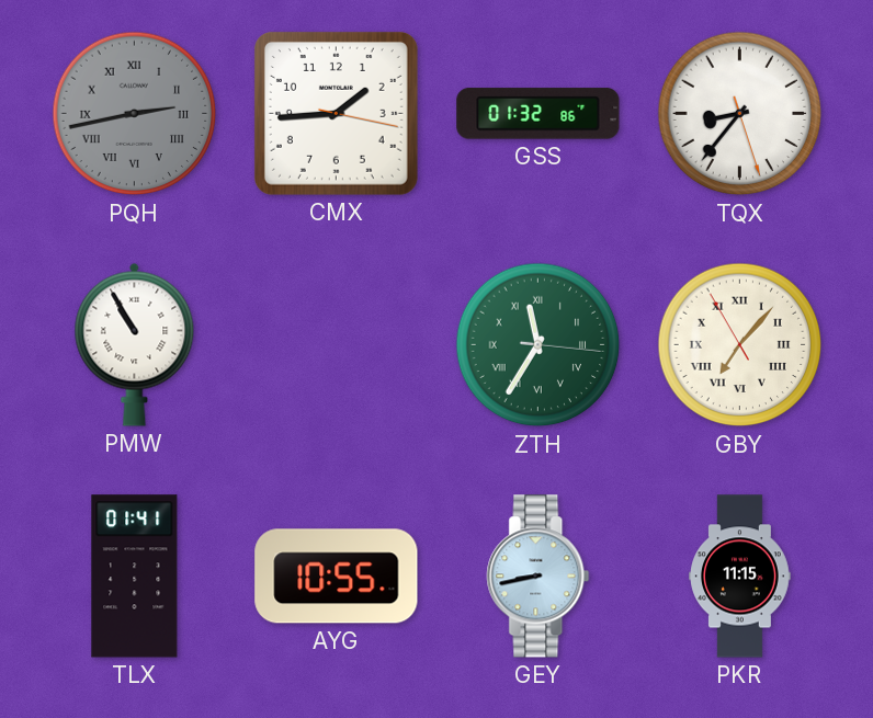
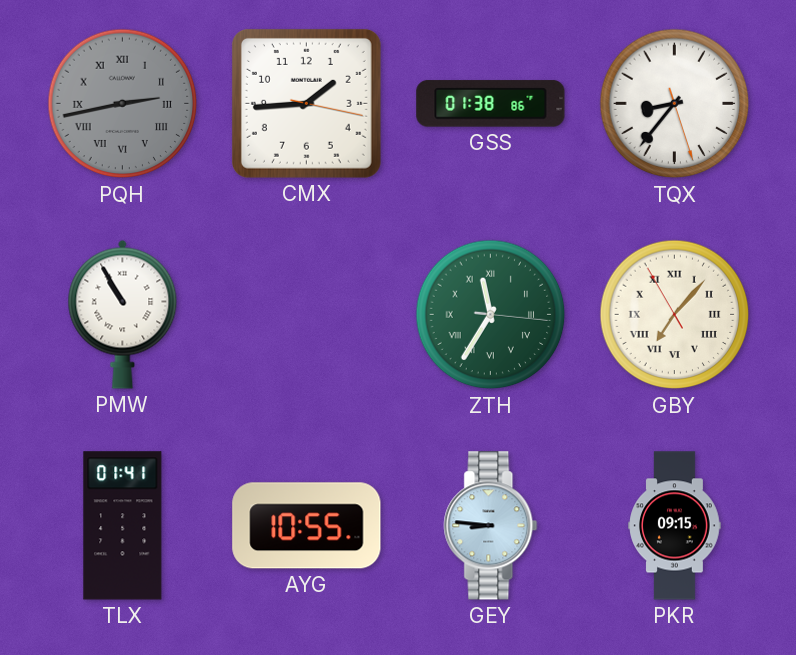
GSS: 01:32 -> 01:38
GEY: 8:43 -> 8:46
PKR: 11:15 -> 09:15
